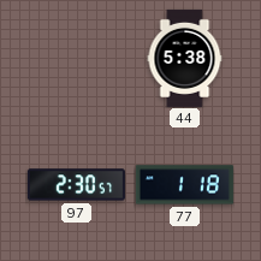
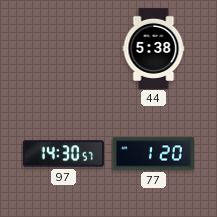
97: 2:30 -> 14:30
77: 1:18 -> 1:20
